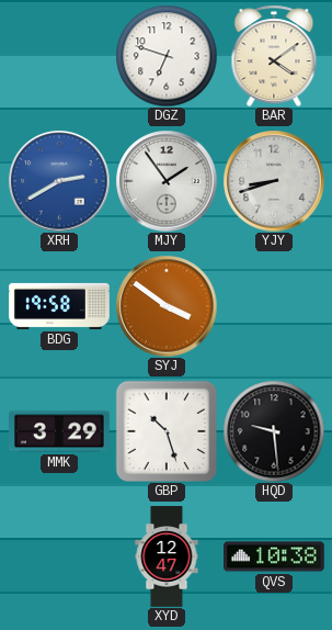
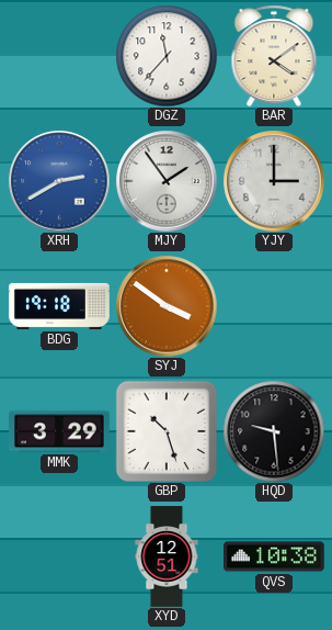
DGZ: 6:48 -> 11:37
YJY: 8:42 -> 3:00
BDG: 19:58 -> 19:18
XYD: 12:47 -> 12:51
